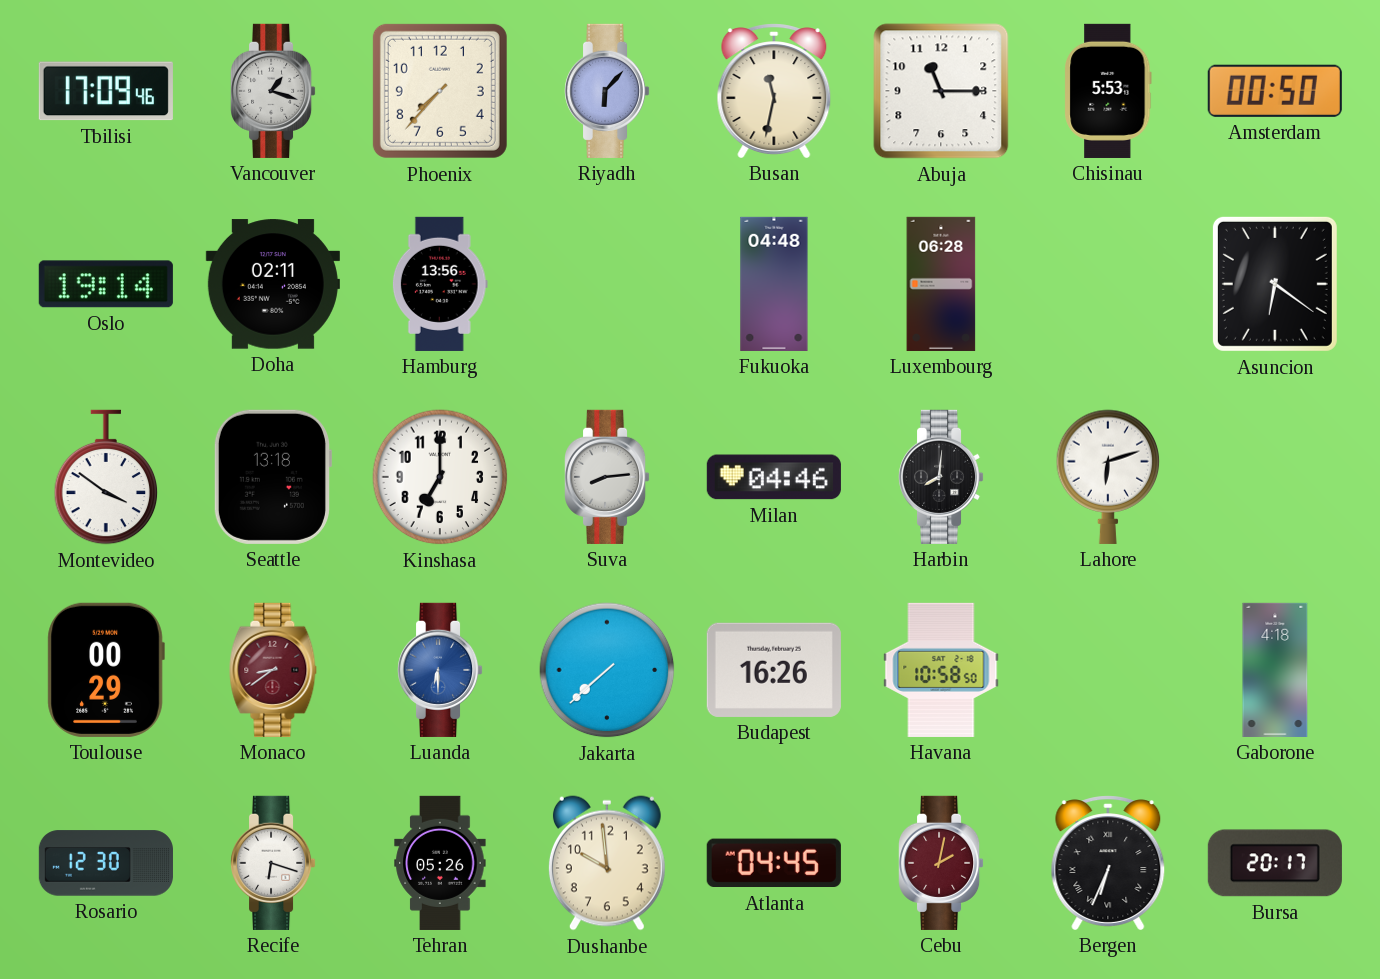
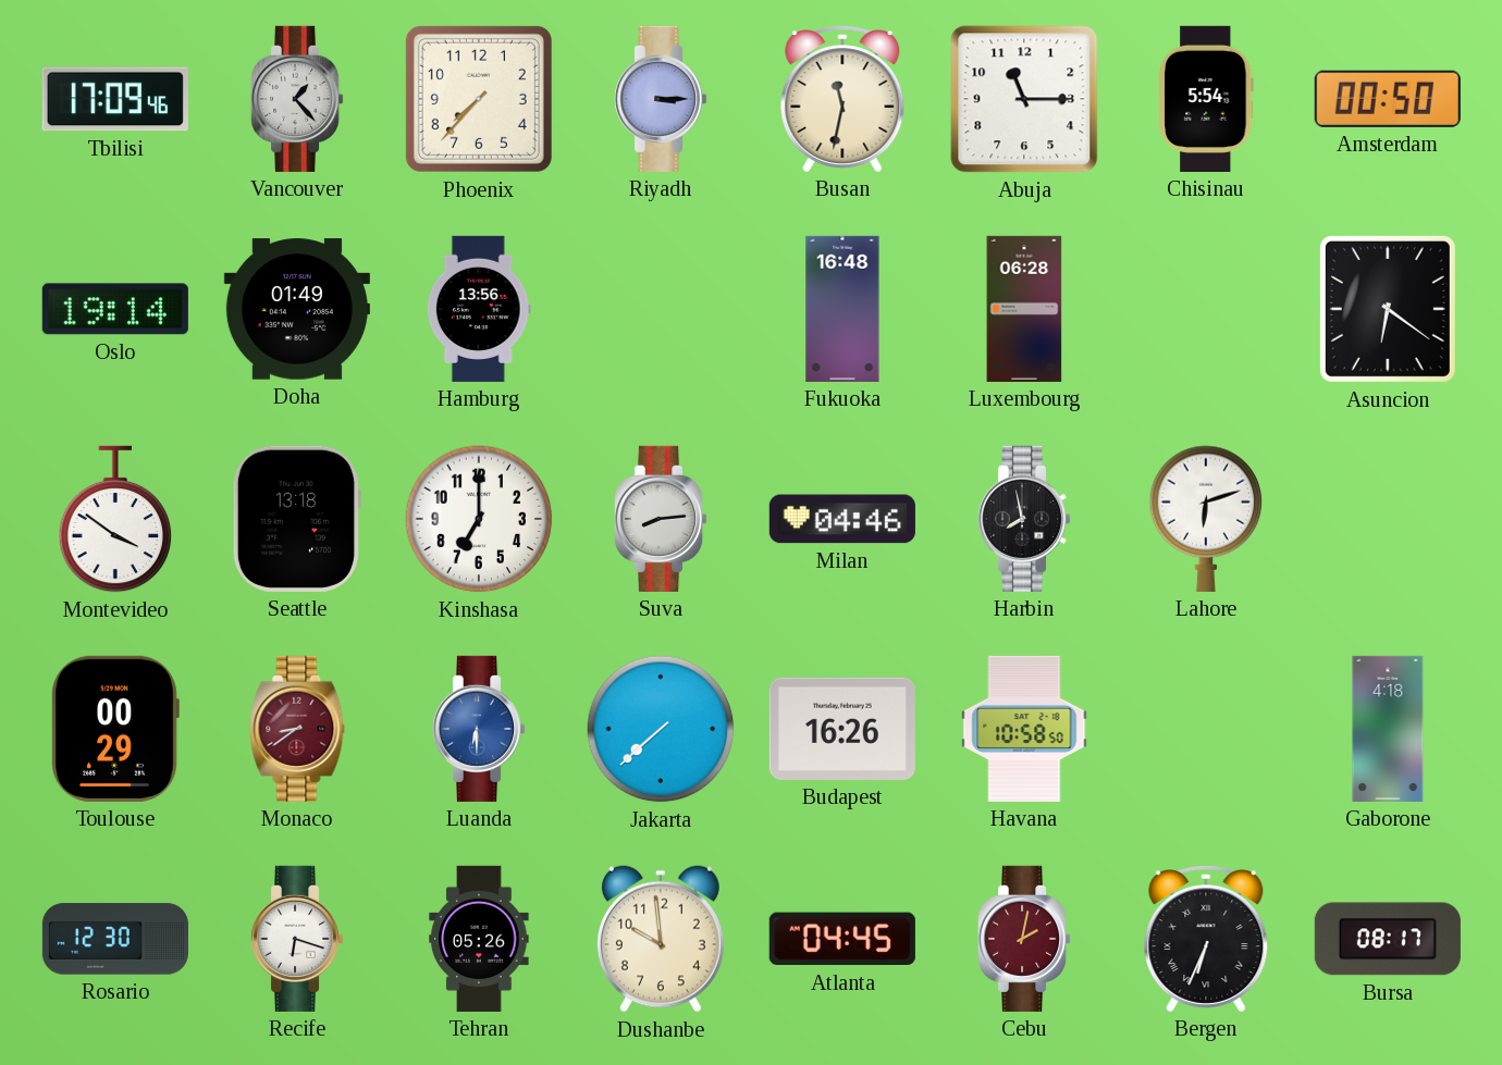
Vancouver: 1:18 -> 1:23
Riyadh: 6:07 -> 3:15
Chisinau: 5:53 -> 5:54
Doha: 02:11 -> 01:49
Fukuoka: 04:48 -> 16:48
Harbin: 8:01 -> 7:58
Bursa: 20:17 -> 08:17
